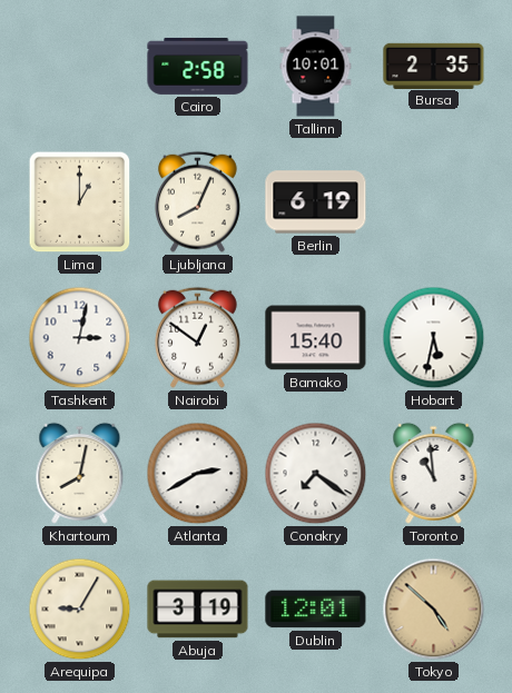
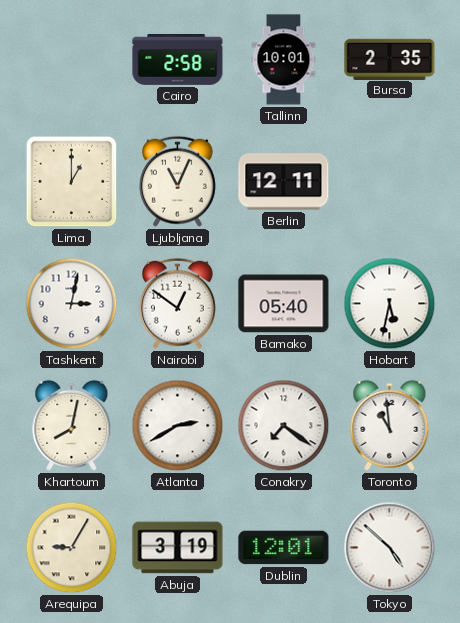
Ljubljana: 8:04 -> 11:04
Berlin: 6:19 -> 12:11
Bamako: 15:40 -> 05:40
Tokyo dial: champagne -> white
